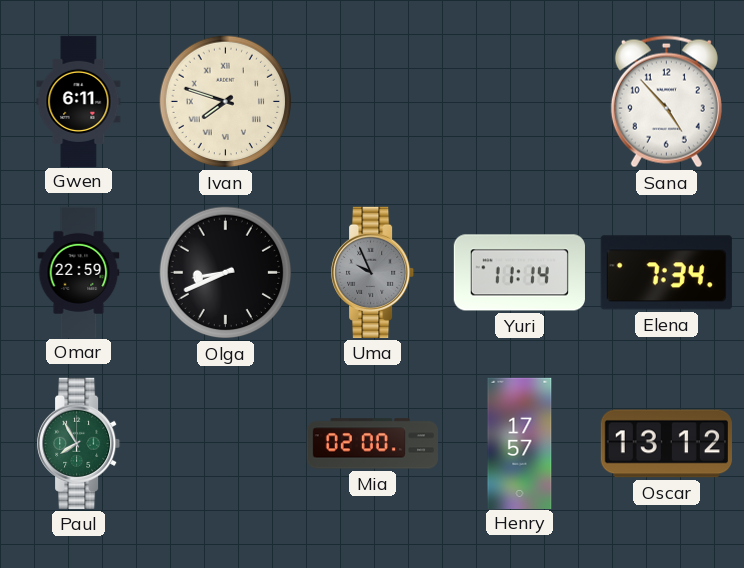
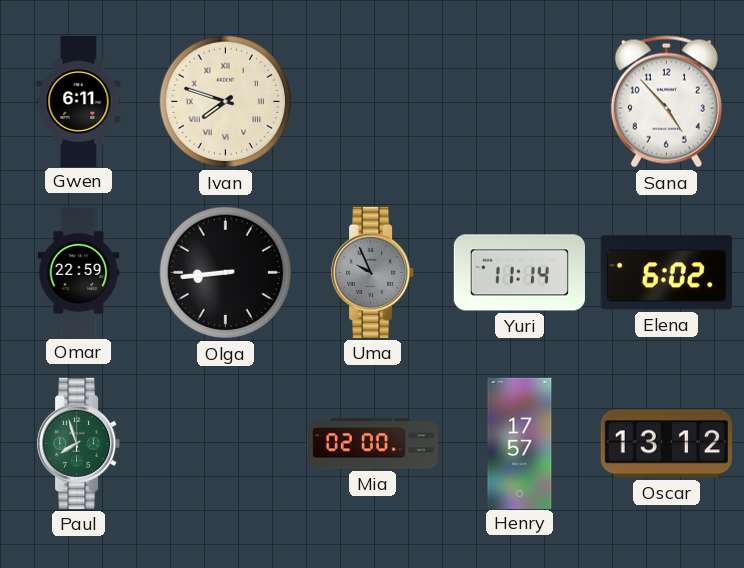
Olga: 8:41 -> 8:44
Elena: 7:34 -> 6:02
Paul: 7:55 -> 7:57
